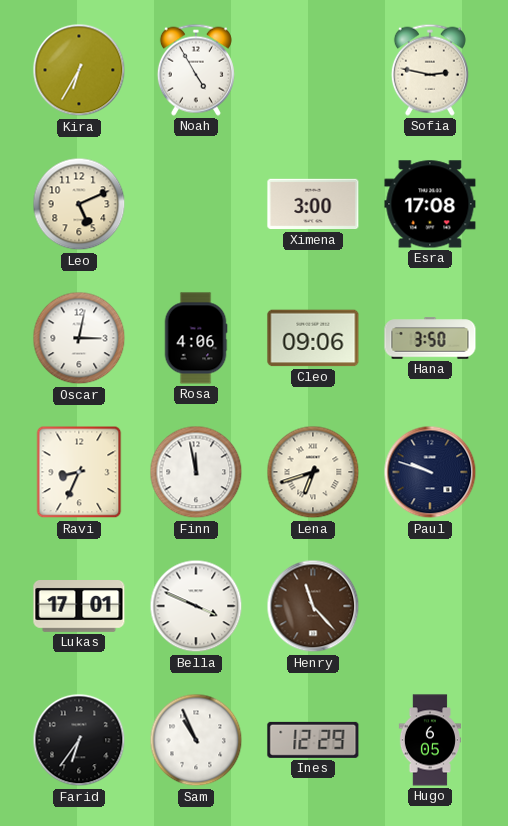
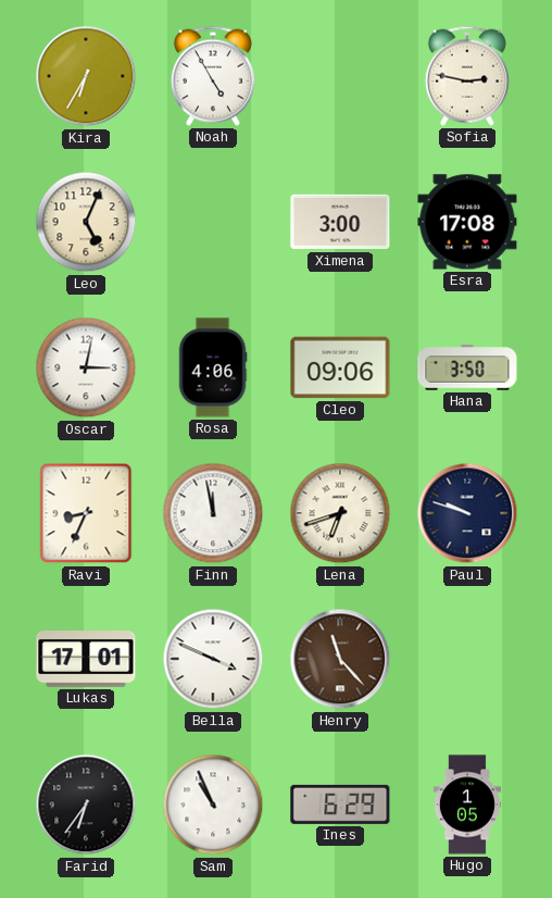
Leo: 5:11 -> 5:04
Ines: 12:29 -> 6:29
Hugo: 6:05 -> 1:05
